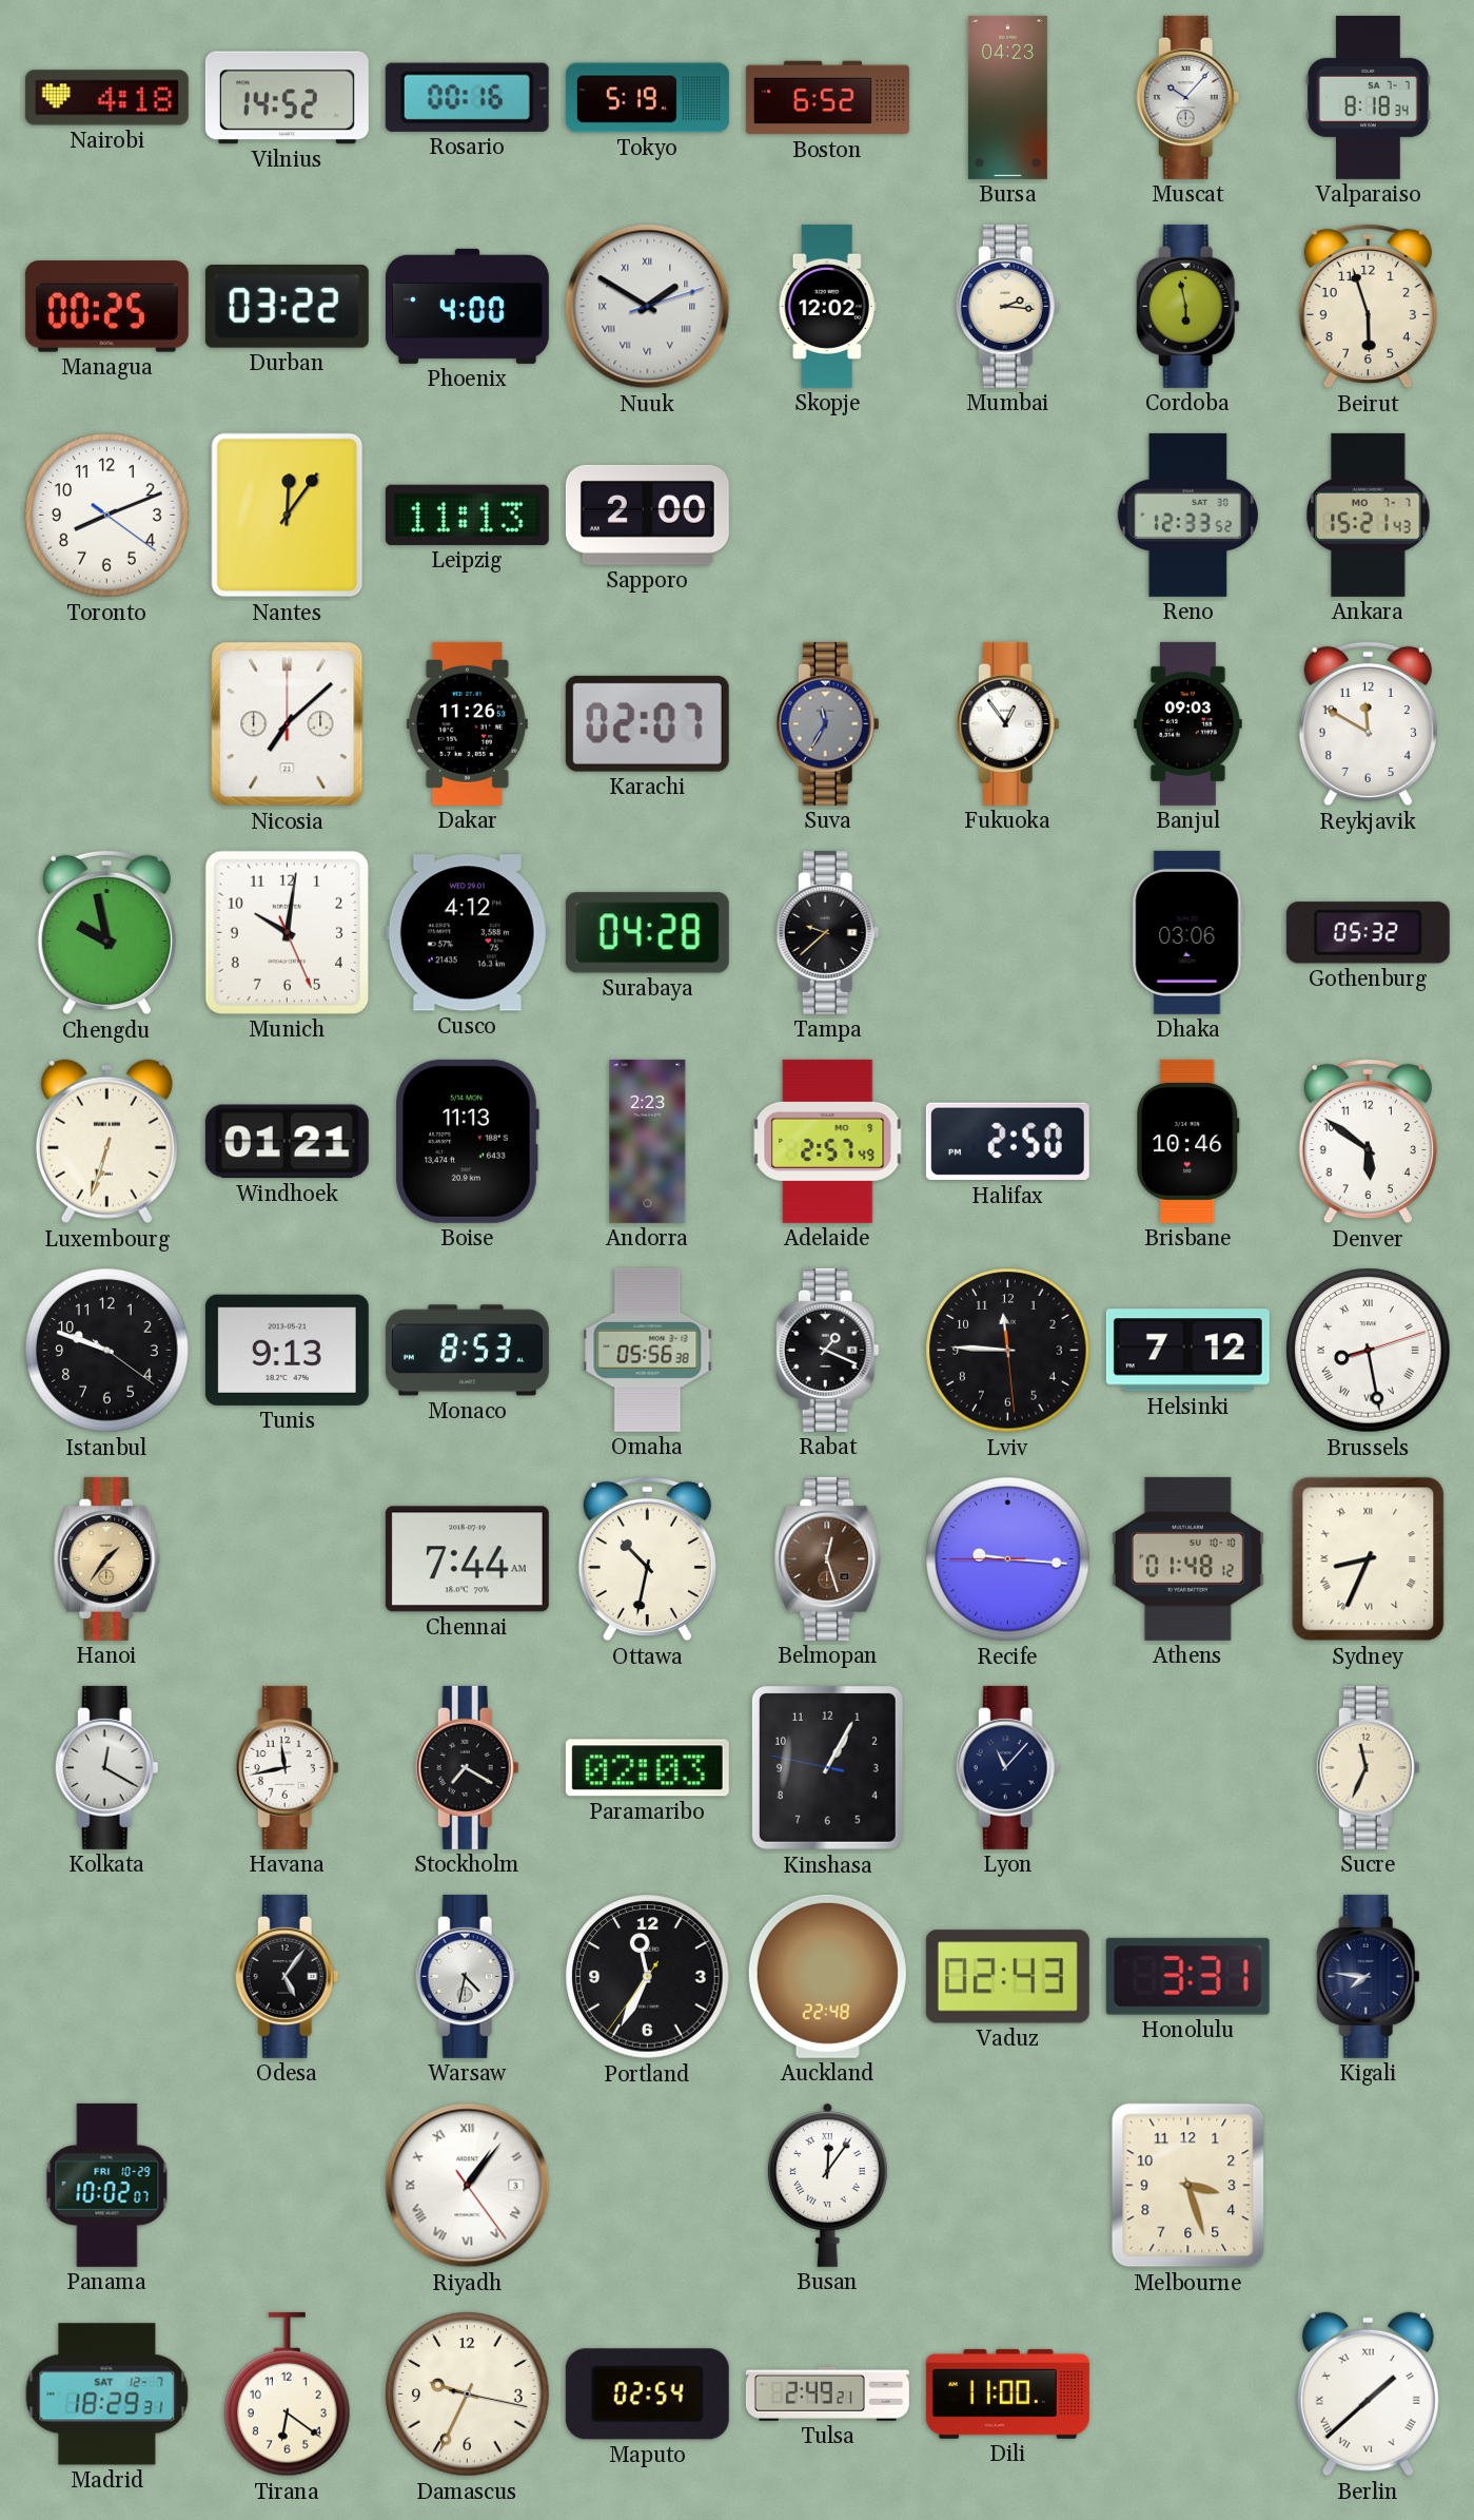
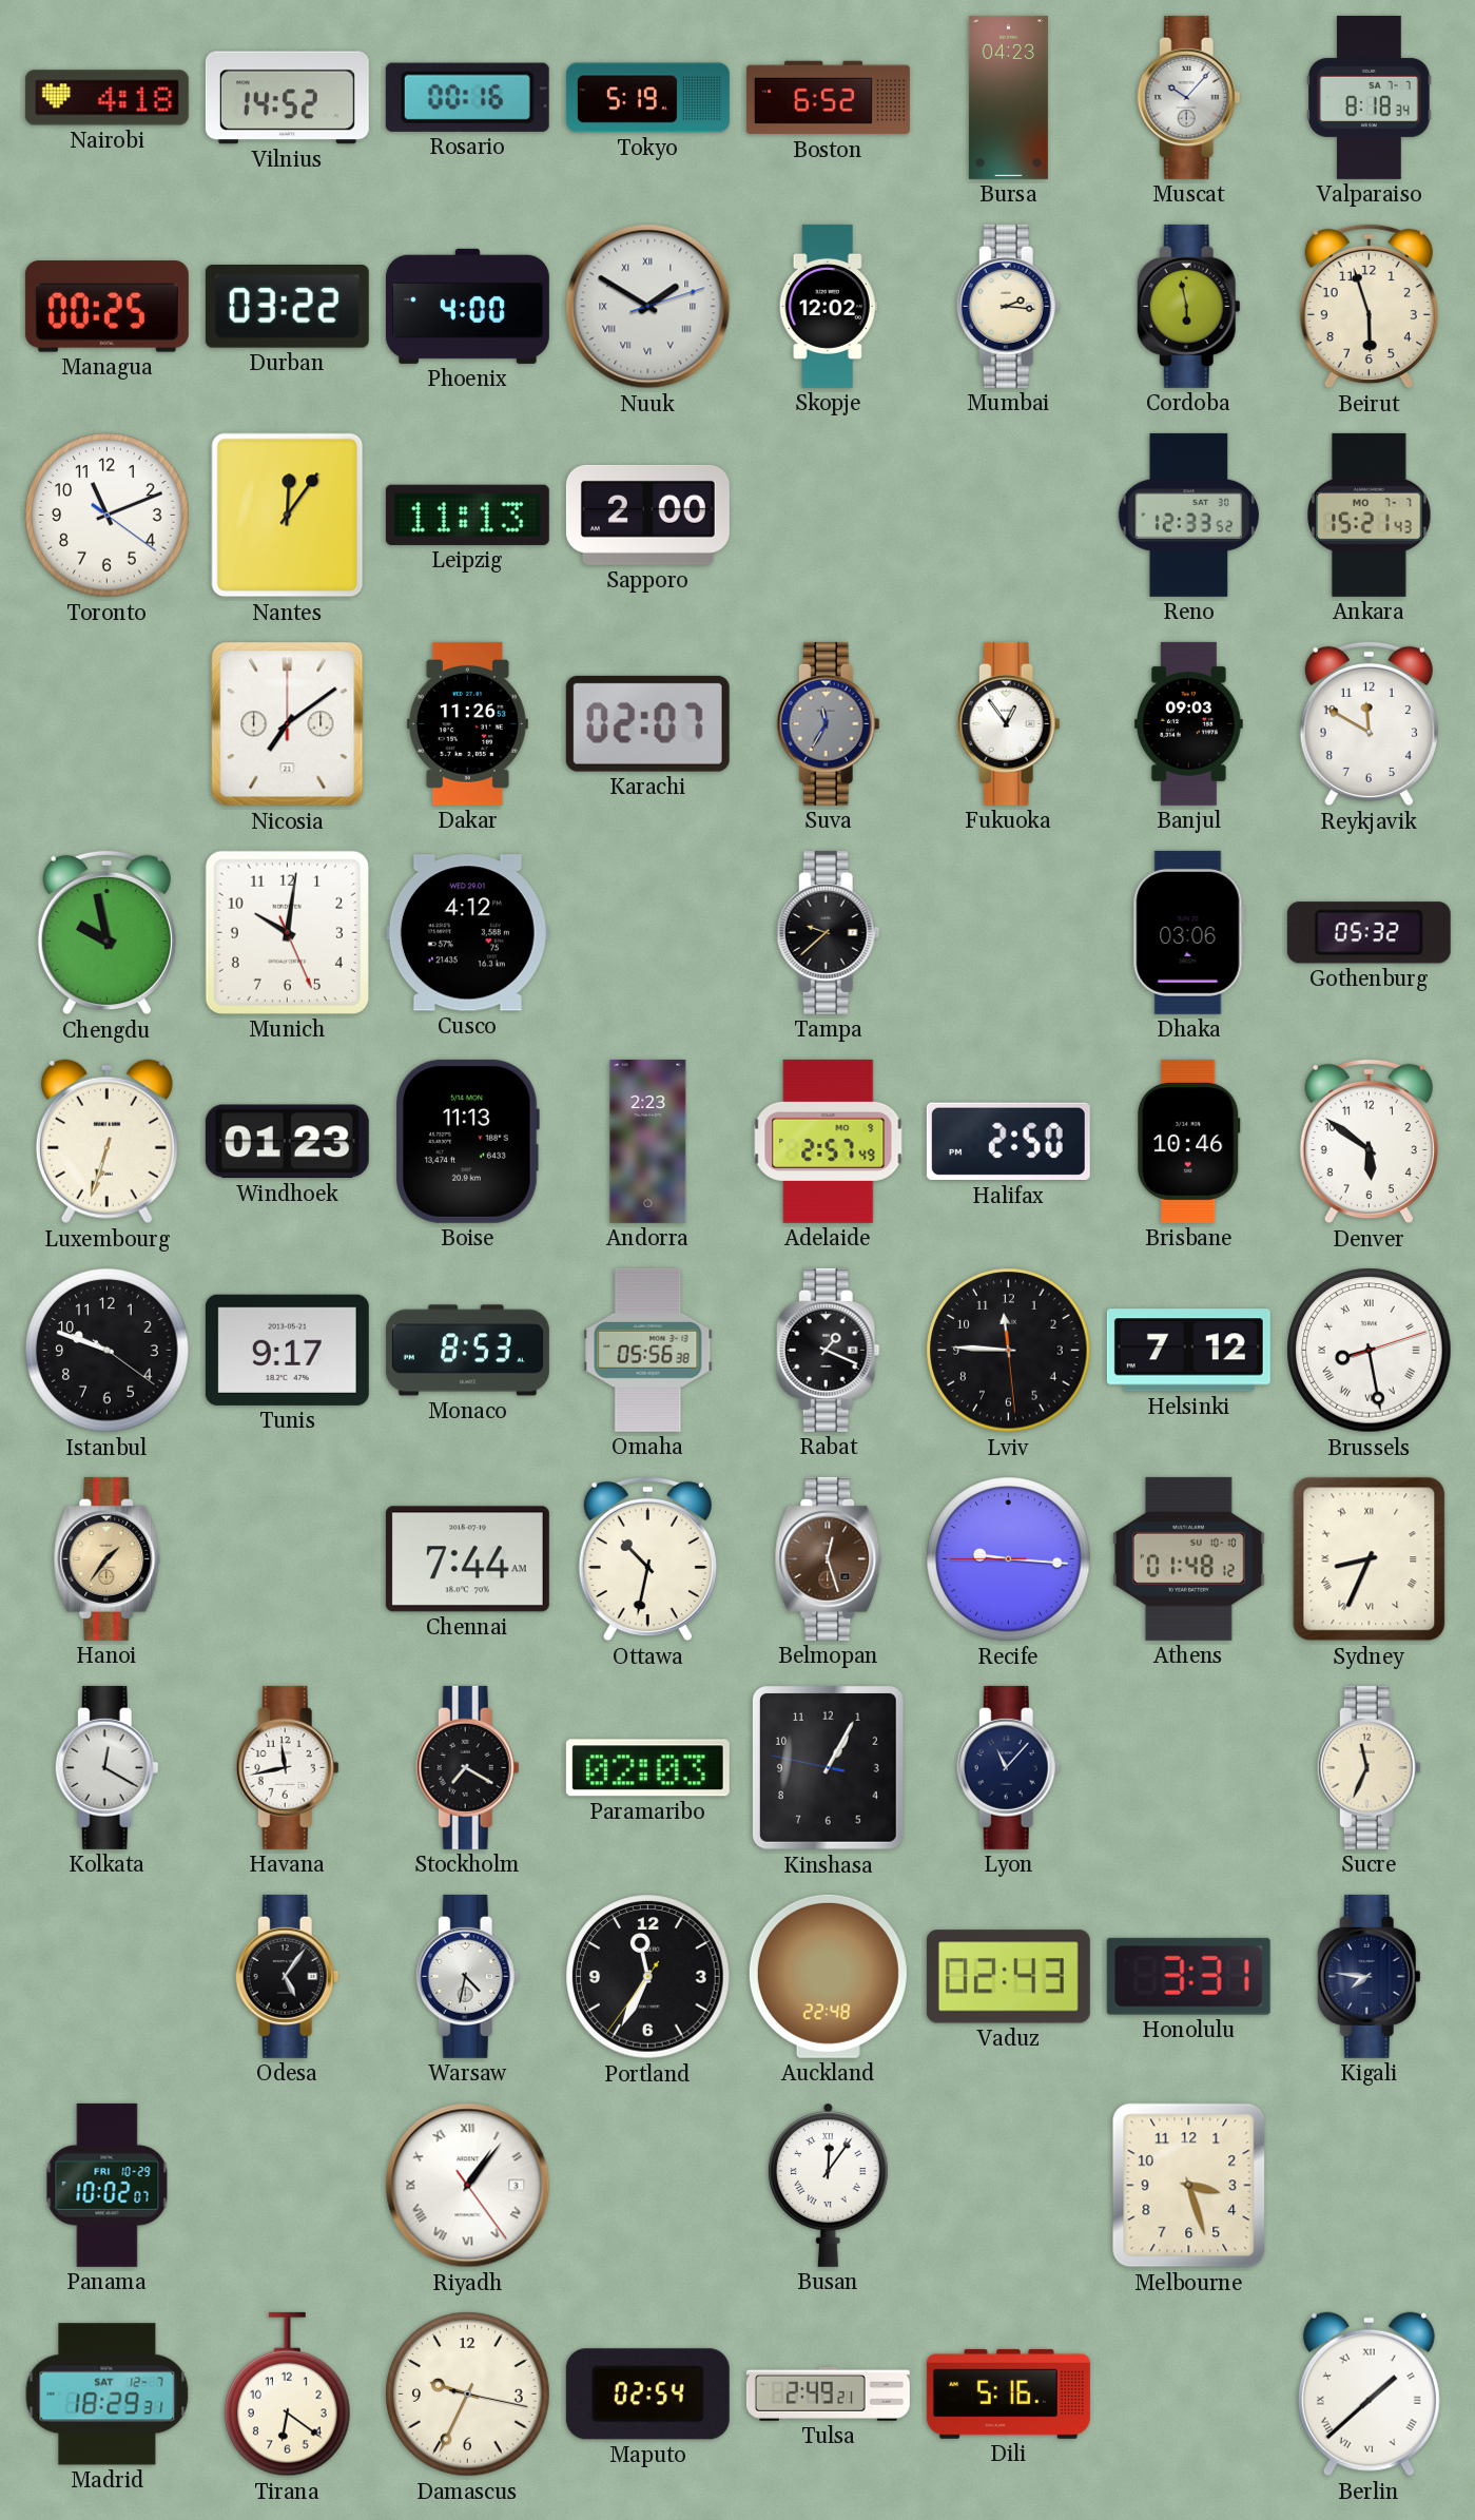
Toronto: 8:11 -> 11:11
Nicosia: 7:08 -> 7:09
Surabaya: 04:28 -> none
Windhoek: 01:21 -> 01:23
Tunis: 9:13 -> 9:17
Dili: 11:00 -> 5:16
